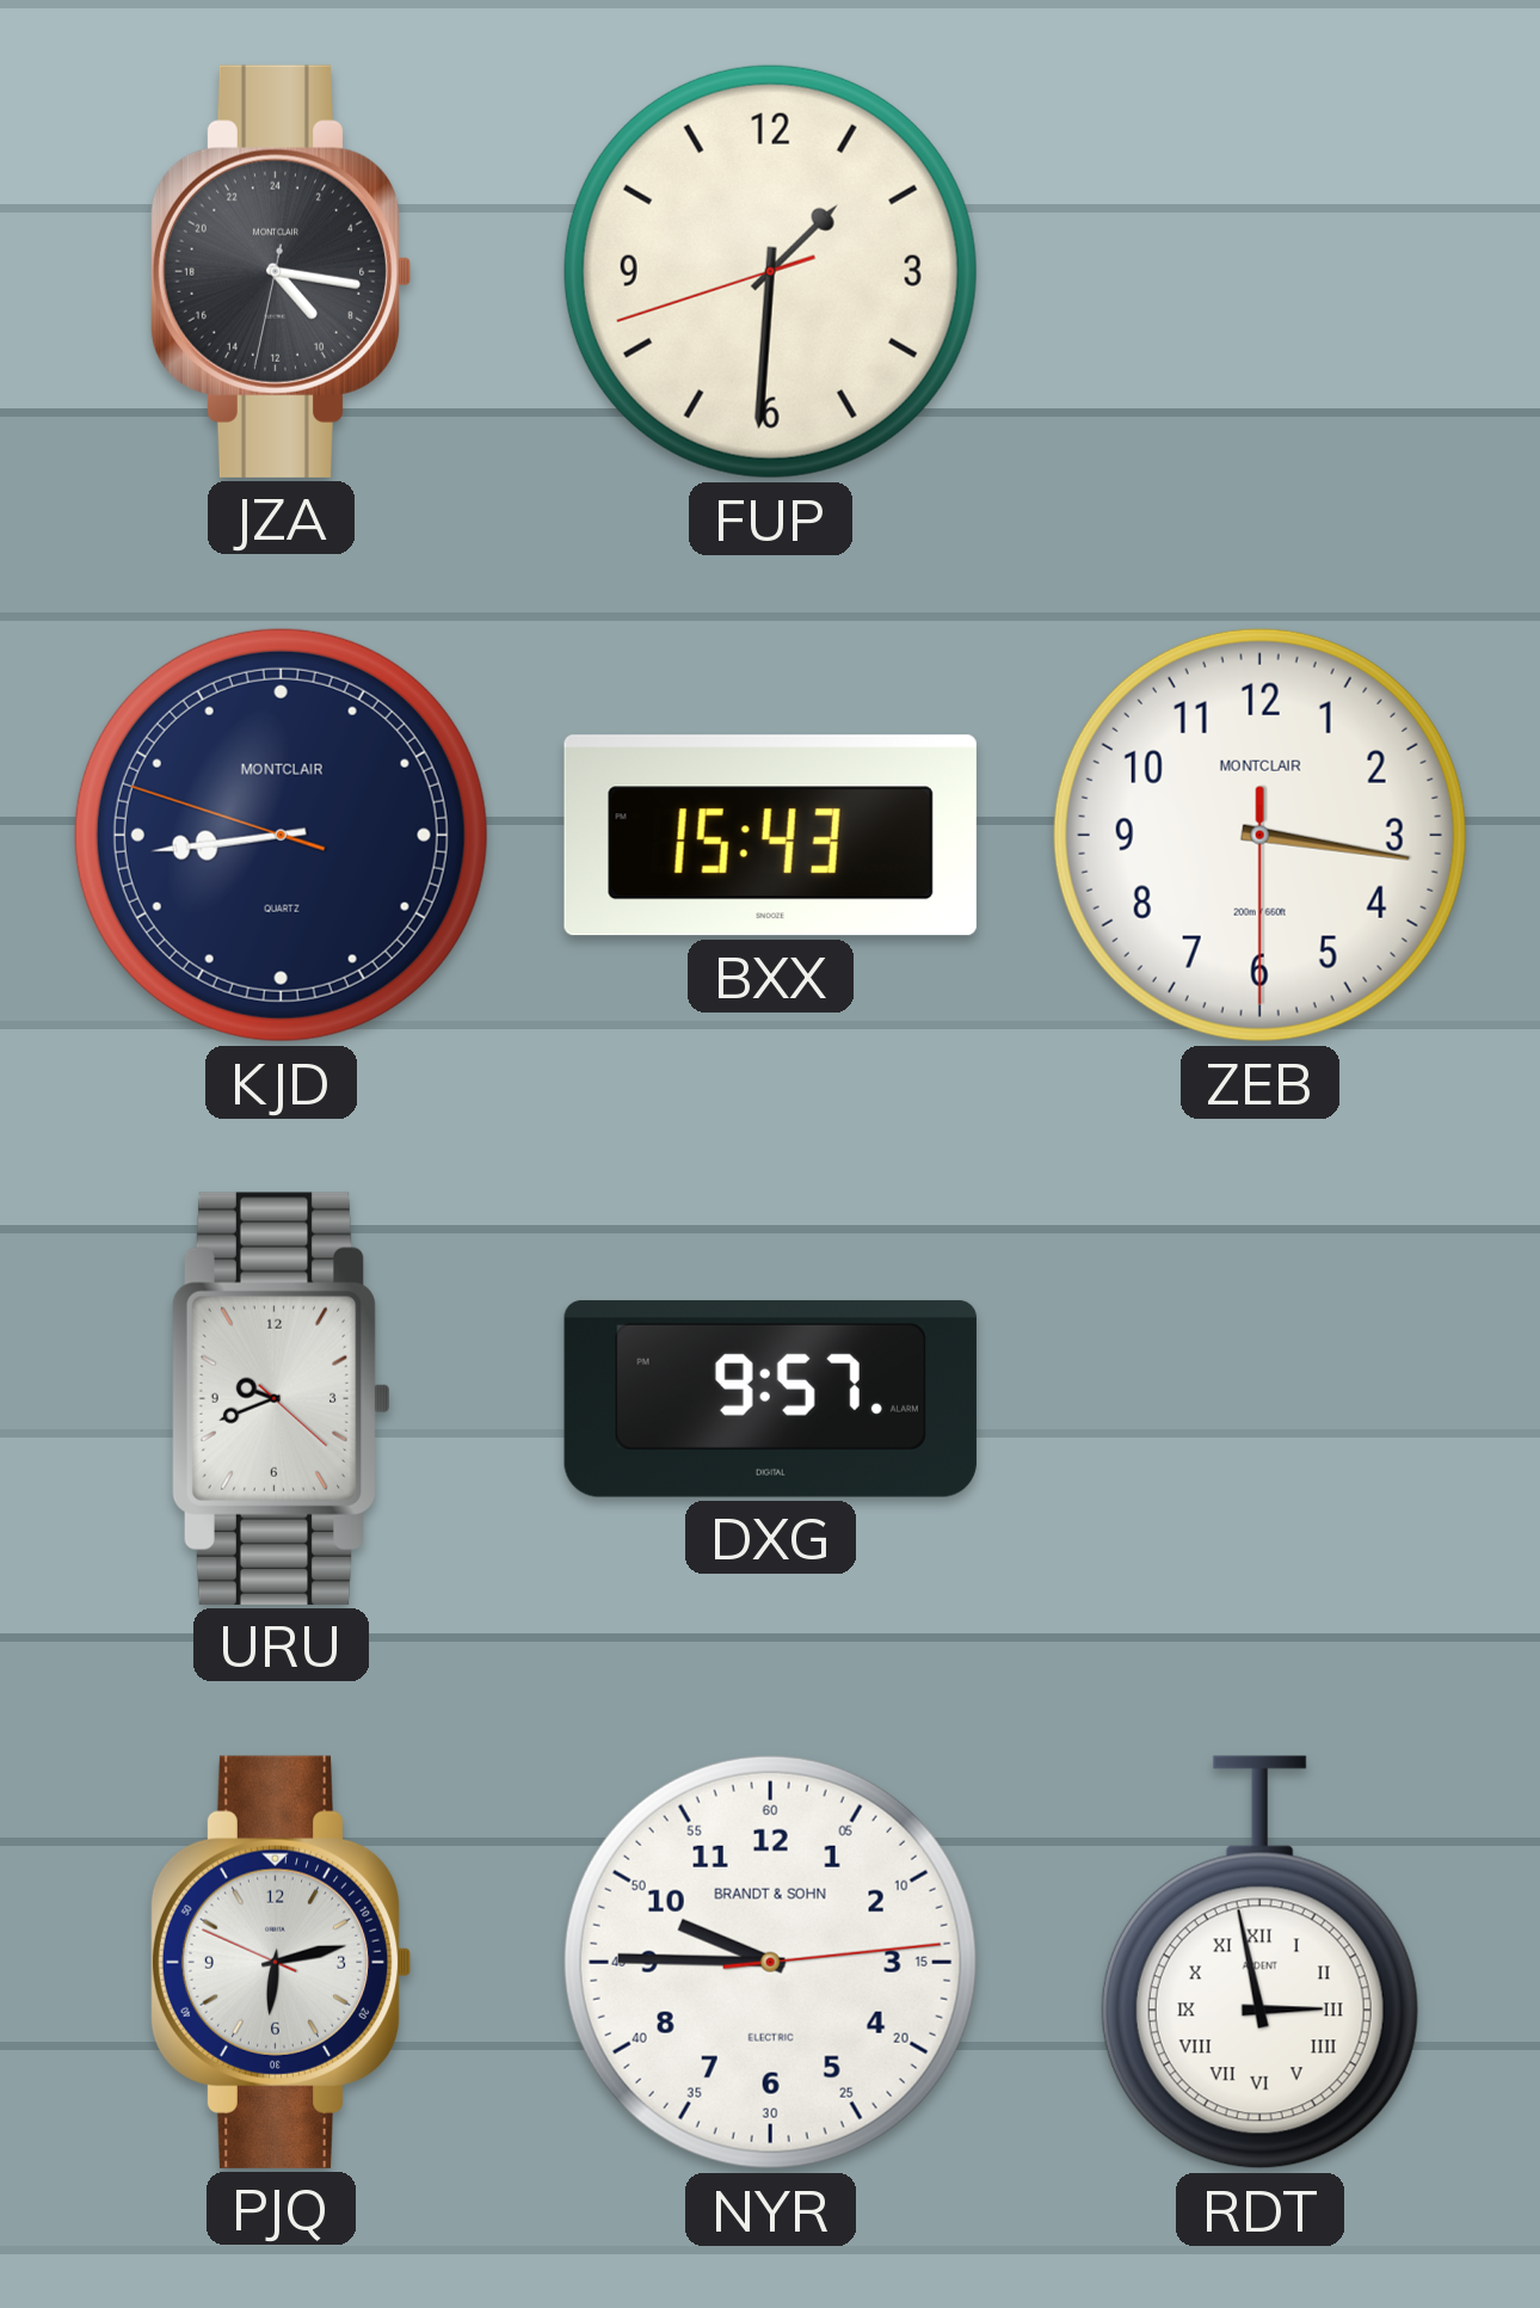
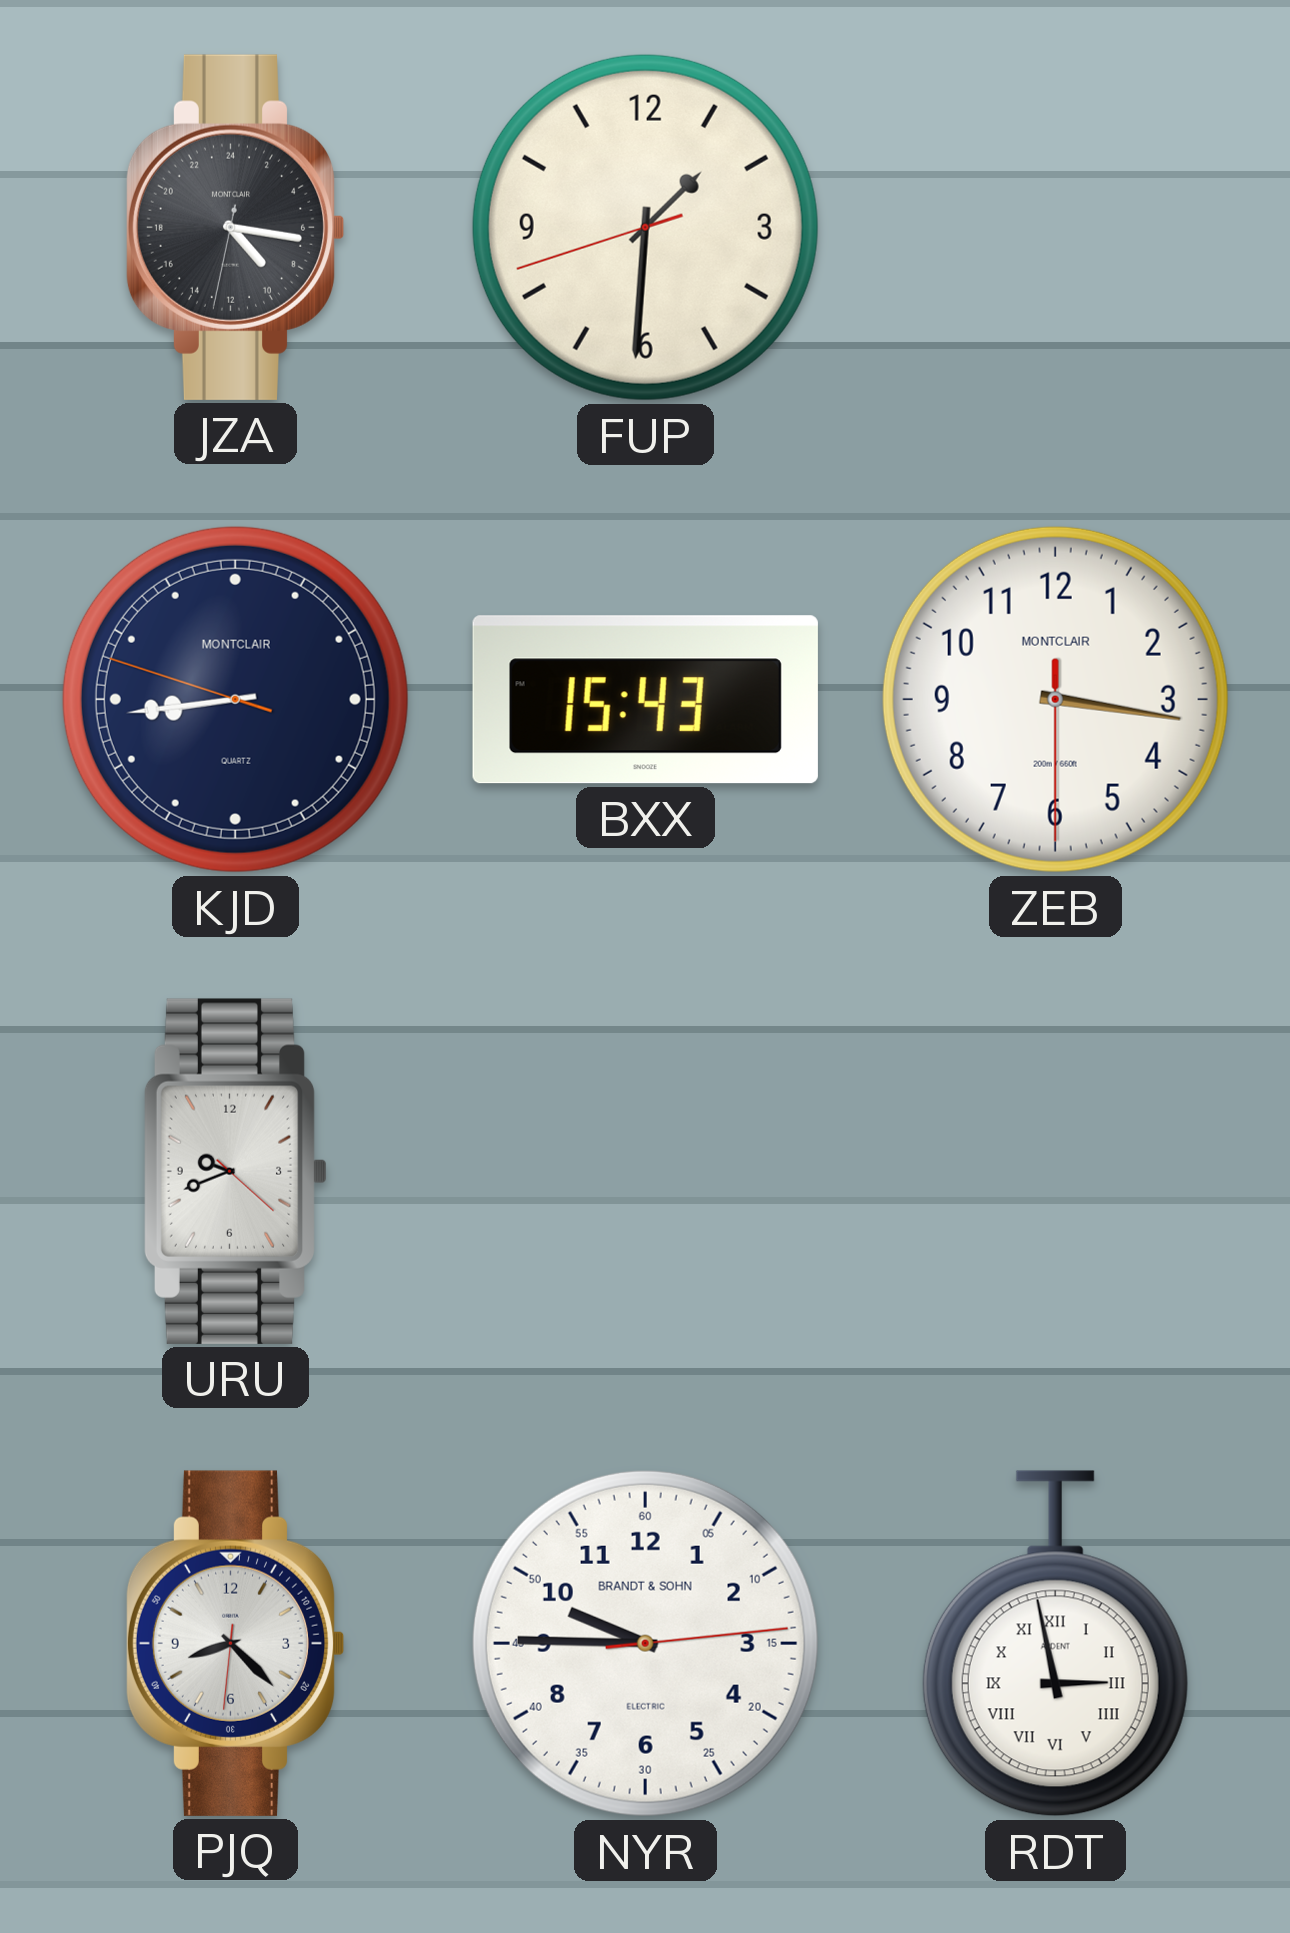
DXG: 9:57 -> none
PJQ: 6:12 -> 8:22
